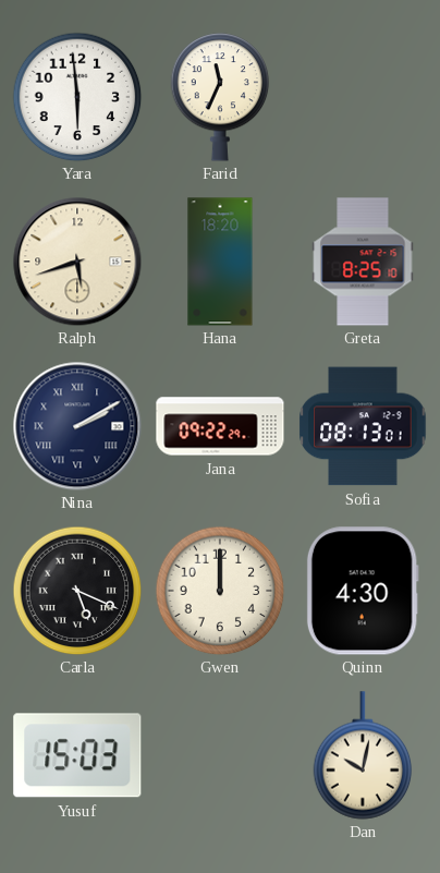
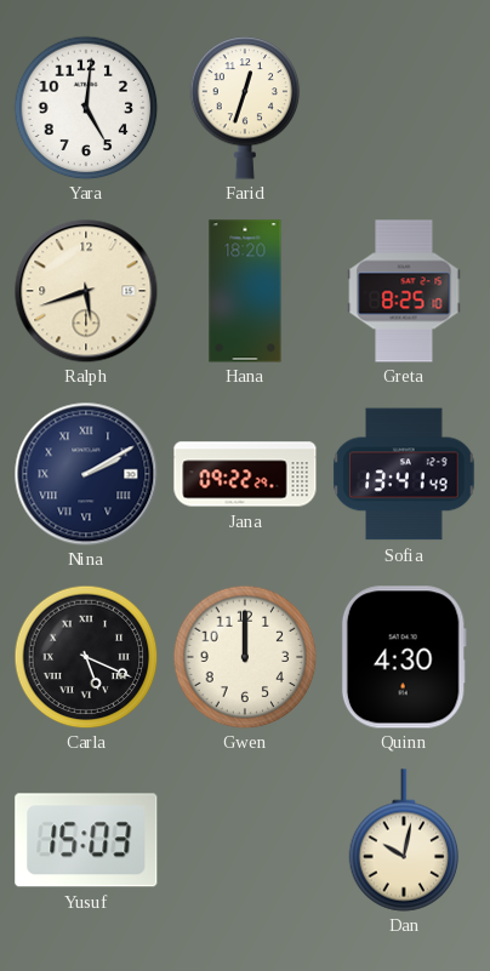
Yara: 5:59 -> 5:01
Farid: 11:34 -> 12:33
Sofia: 08:13 -> 13:41
